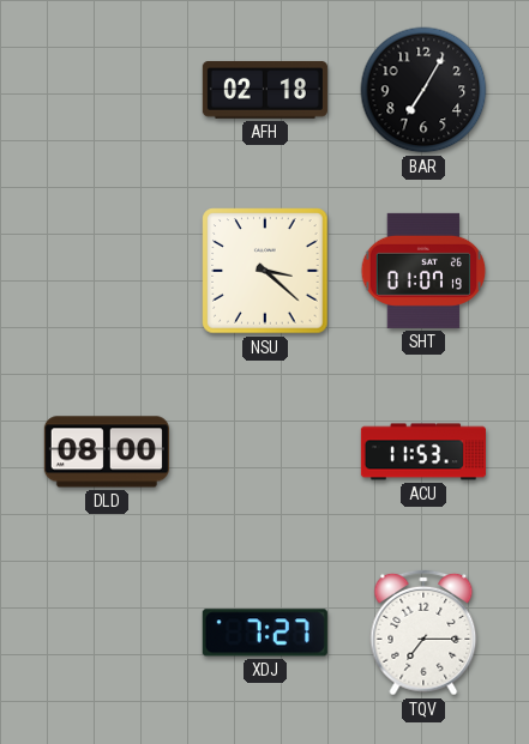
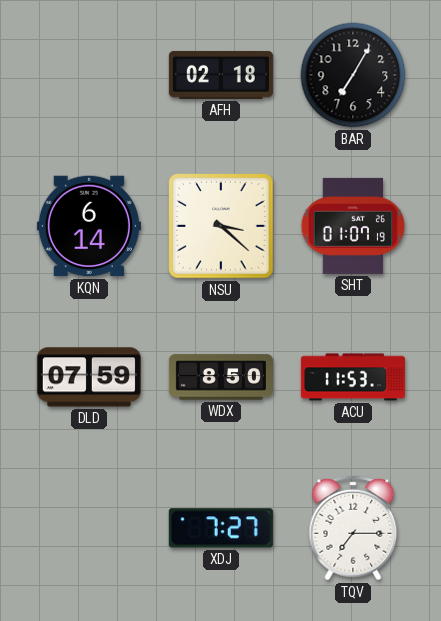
KQN: none -> 6:14
DLD: 08:00 -> 07:59
WDX: none -> 8:50
